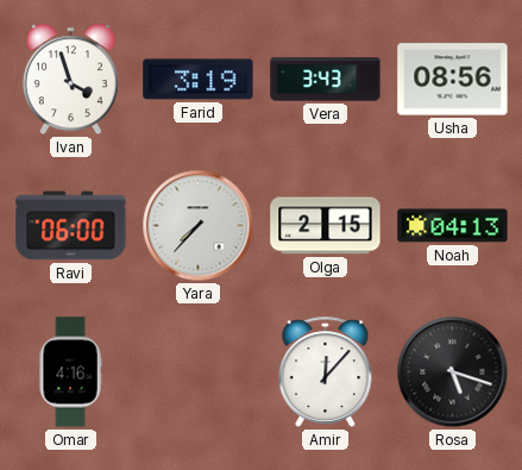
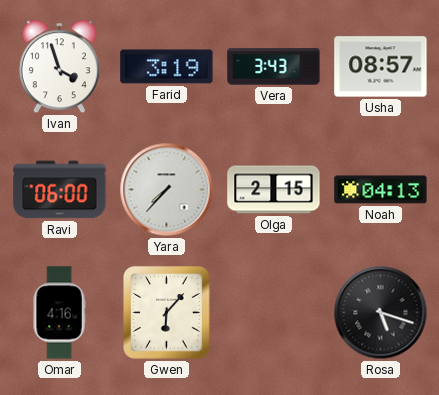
Usha: 08:56 -> 08:57
Gwen: none -> 6:07
Amir: 12:07 -> none
